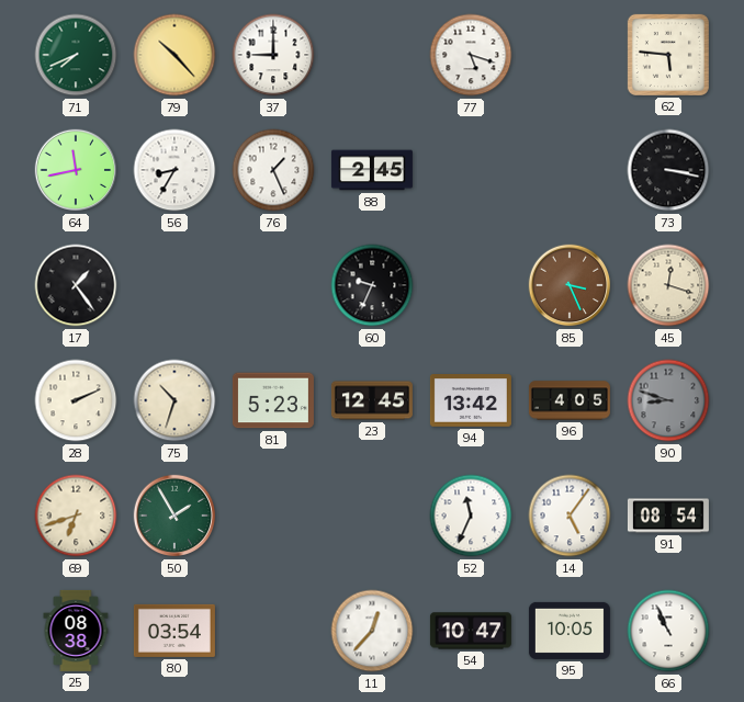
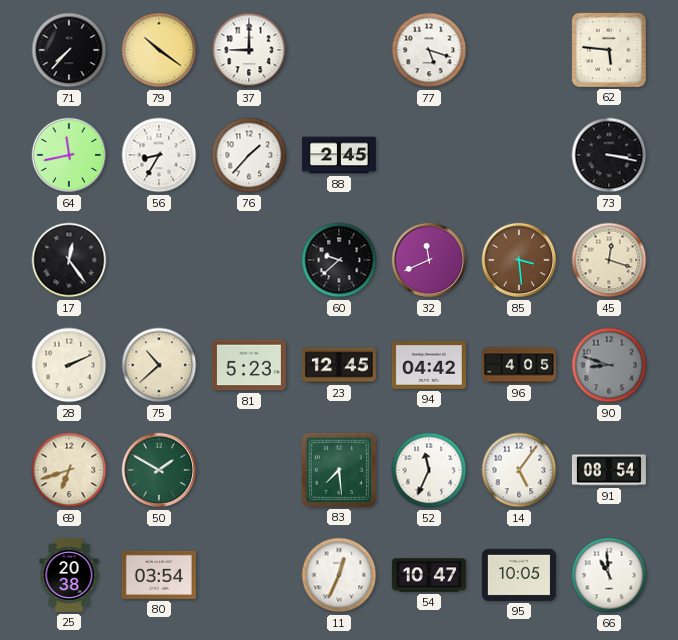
71: 7:41 -> 7:37
71 dial: green -> black
79: 10:23 -> 10:21
76: 1:26 -> 1:37
17: 1:24 -> 12:24
60: 9:34 -> 9:38
32: none -> 11:41
85: 3:26 -> 3:29
75: 10:33 -> 10:38
94: 13:42 -> 04:42
50: 1:55 -> 1:50
83: none -> 7:29
25: 08:38 -> 20:38
11: 12:37 -> 12:34
66: 10:56 -> 10:59
